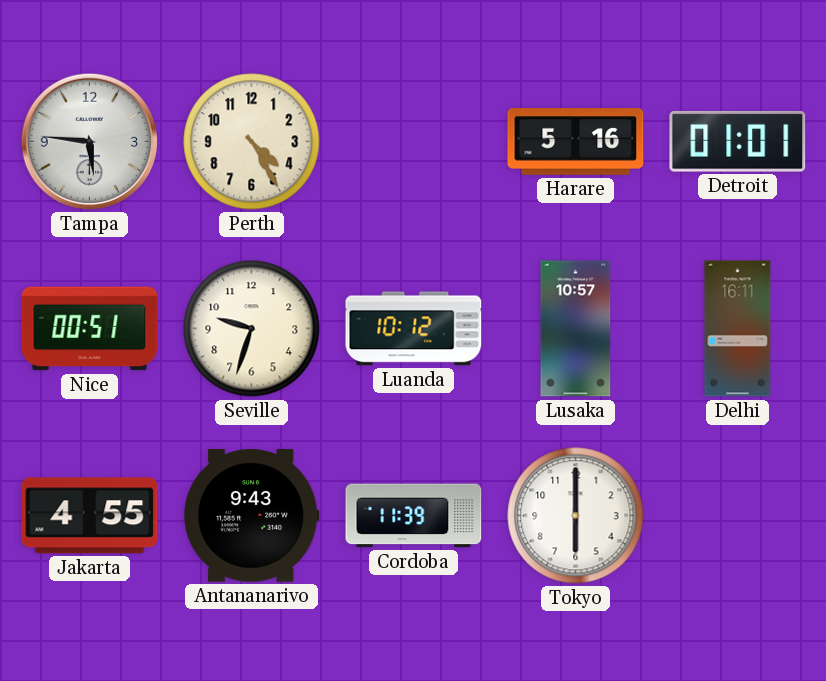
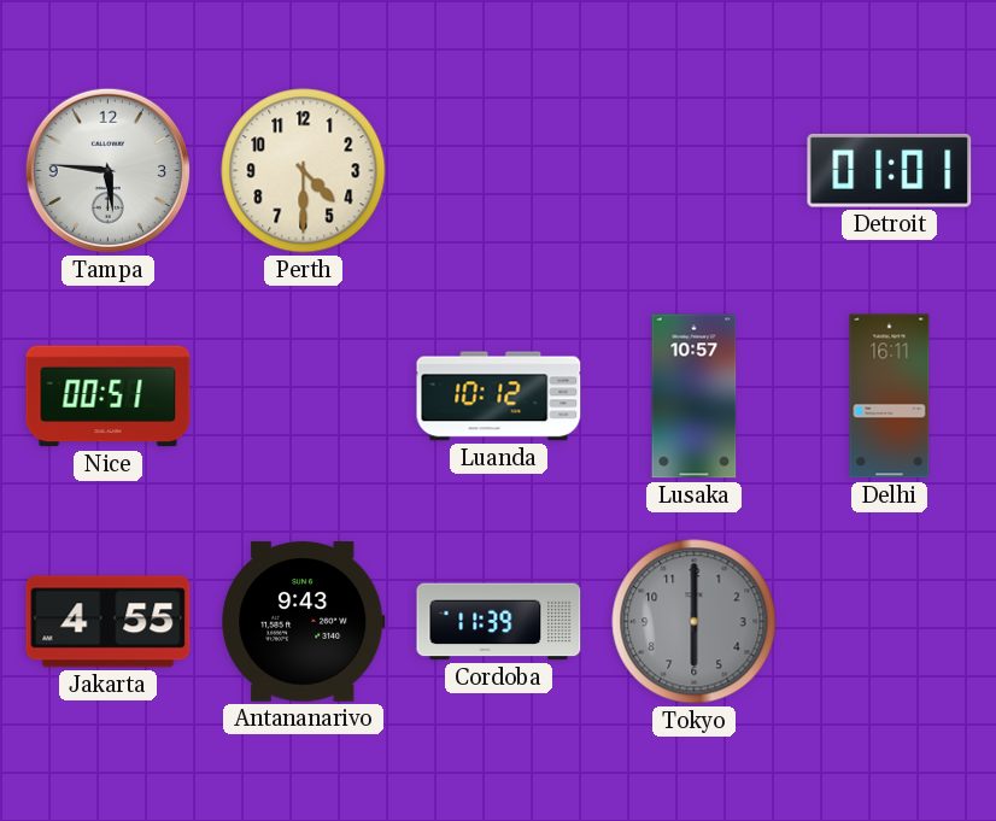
Perth: 4:25 -> 4:30
Harare: 5:16 -> none
Seville: 9:33 -> none
Tokyo dial: white -> grey
